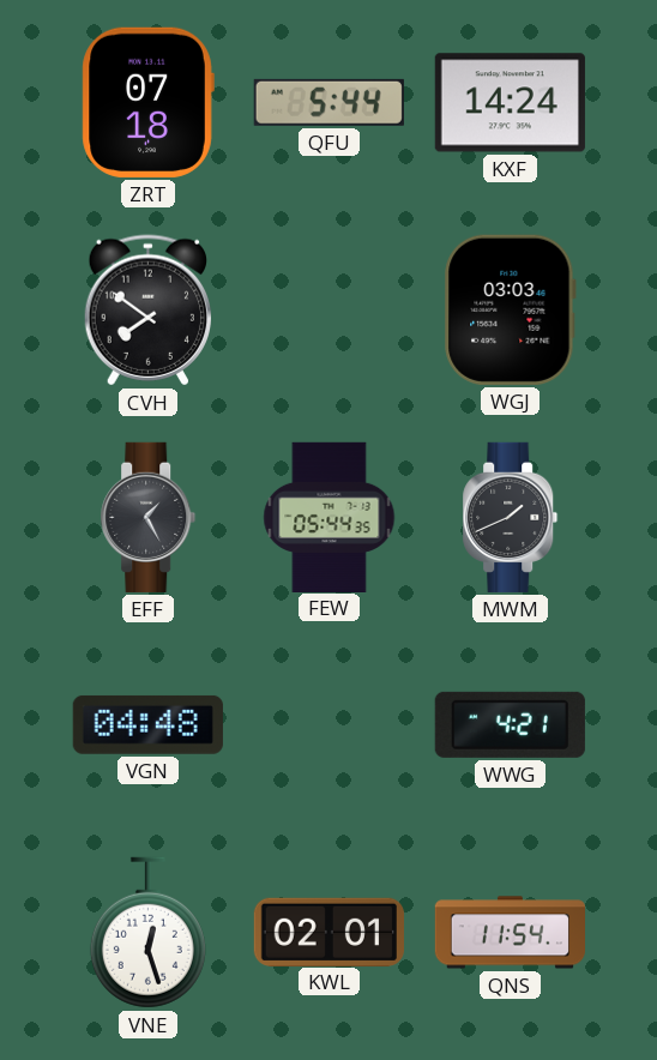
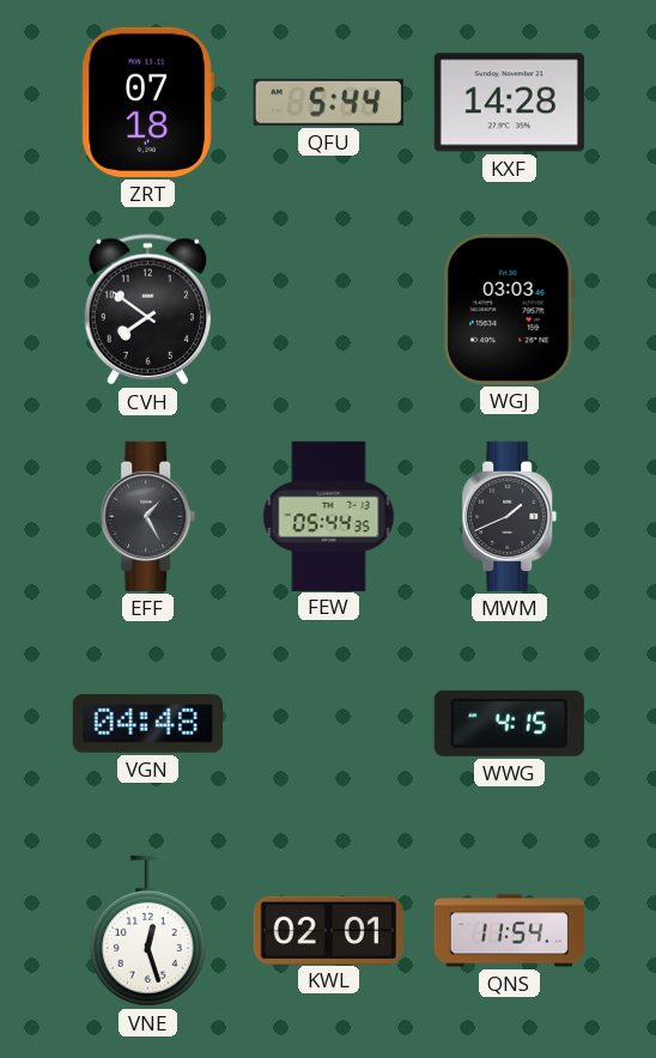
KXF: 14:24 -> 14:28
WWG: 4:21 -> 4:15
